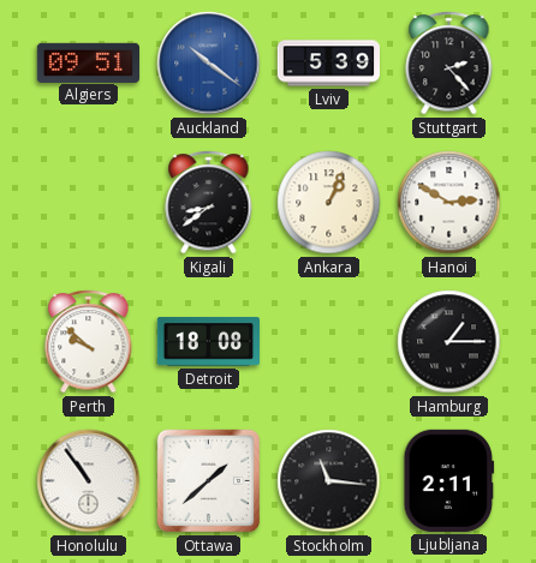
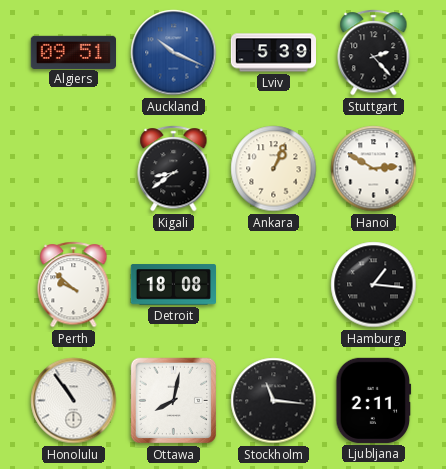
Auckland: 10:21 -> 10:19
Hamburg: 1:15 -> 1:16
Ottawa: 1:38 -> 8:02
